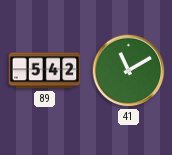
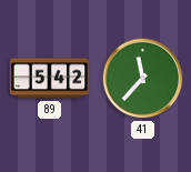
41: 11:10 -> 11:37
